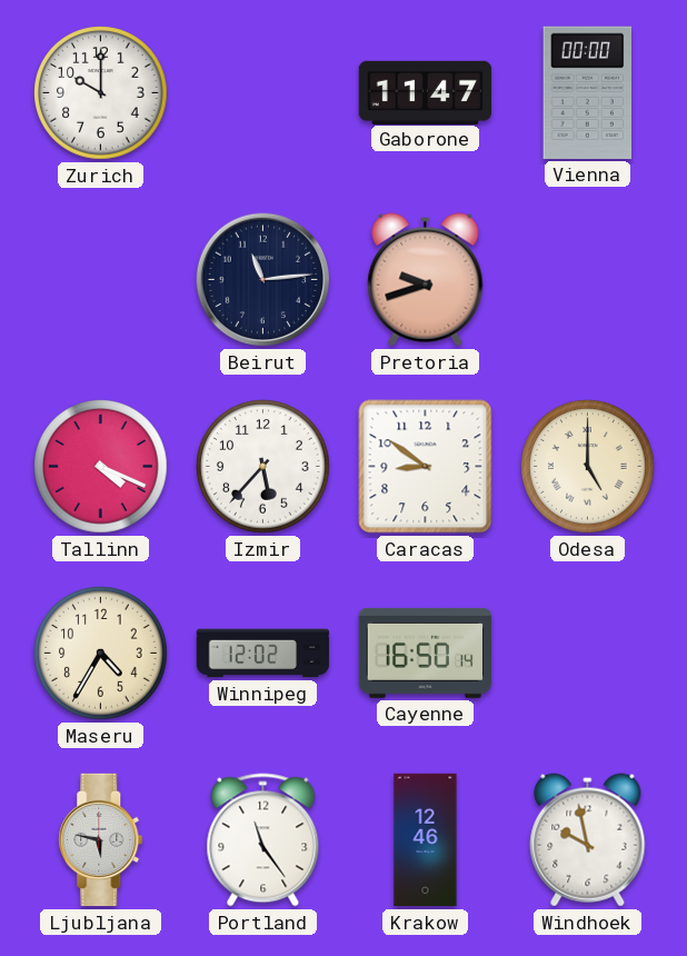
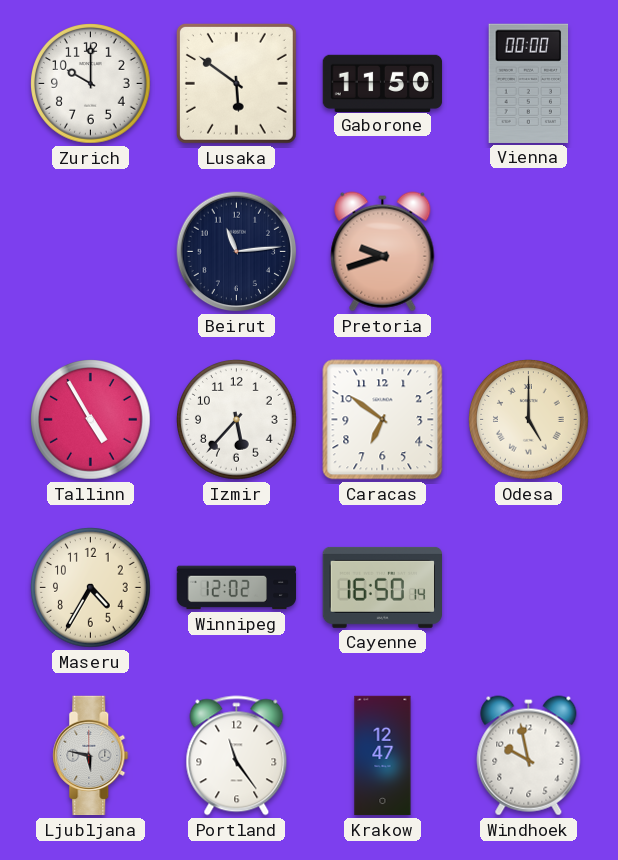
Lusaka: none -> 5:51
Gaborone: 11:47 -> 11:50
Tallinn: 4:19 -> 4:55
Caracas: 8:51 -> 6:51
Krakow: 12:46 -> 12:47
